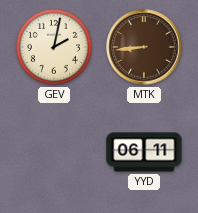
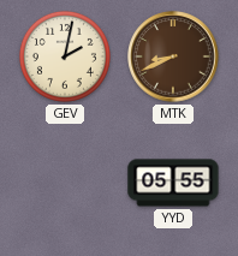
MTK: 8:44 -> 8:41
YYD: 06:11 -> 05:55
